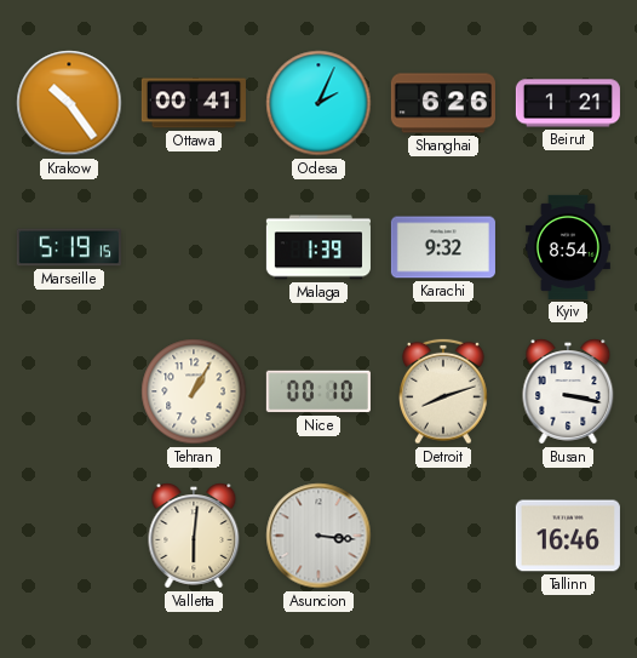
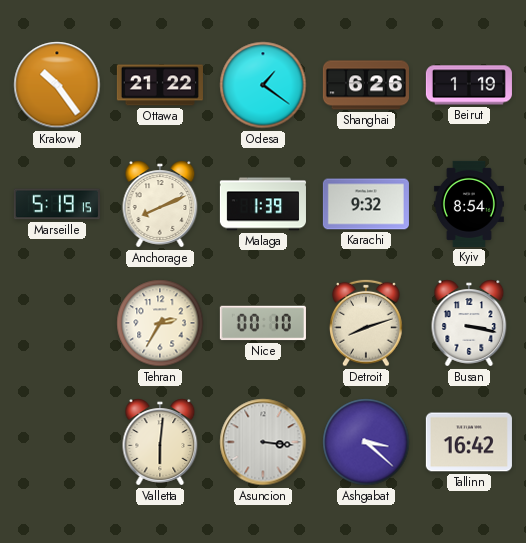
Ottawa: 00:41 -> 21:22
Odesa: 2:04 -> 1:21
Beirut: 1:21 -> 1:19
Anchorage: none -> 8:11
Tehran: 1:05 -> 2:35
Ashgabat: none -> 3:22
Tallinn: 16:46 -> 16:42
